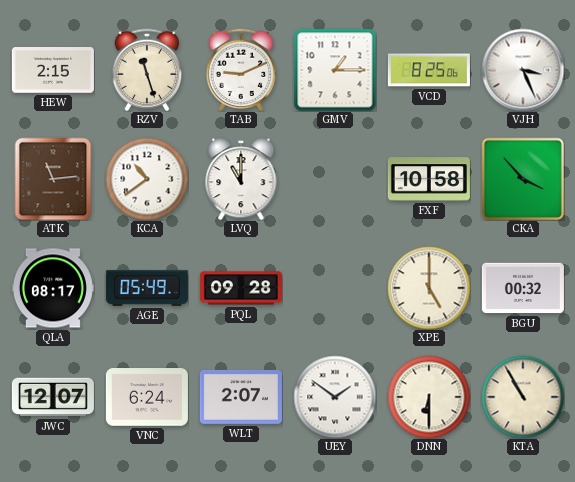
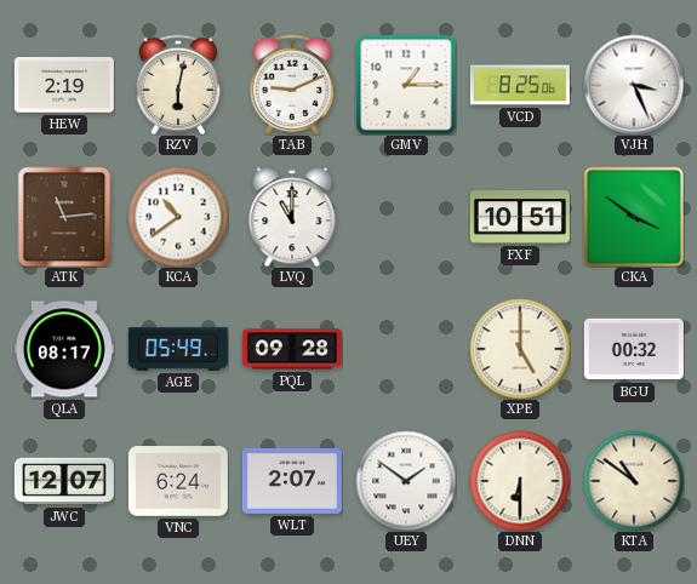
HEW: 2:15 -> 2:19
RZV: 11:27 -> 6:02
FXF: 10:58 -> 10:51
CKA: 3:53 -> 3:51
KTA: 10:55 -> 10:51
